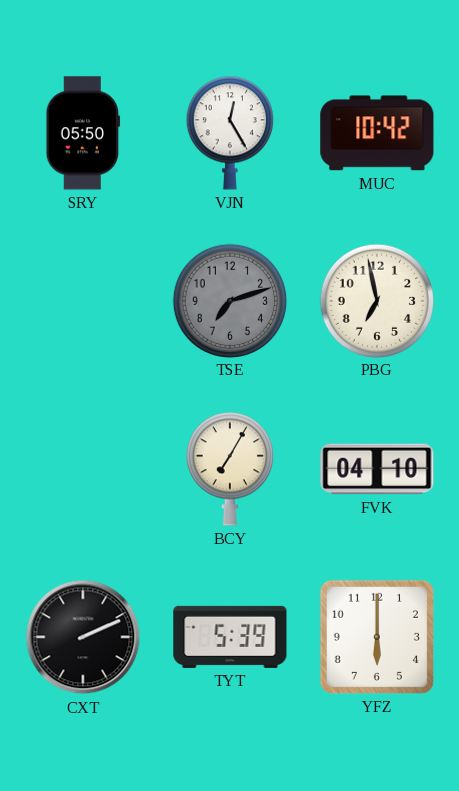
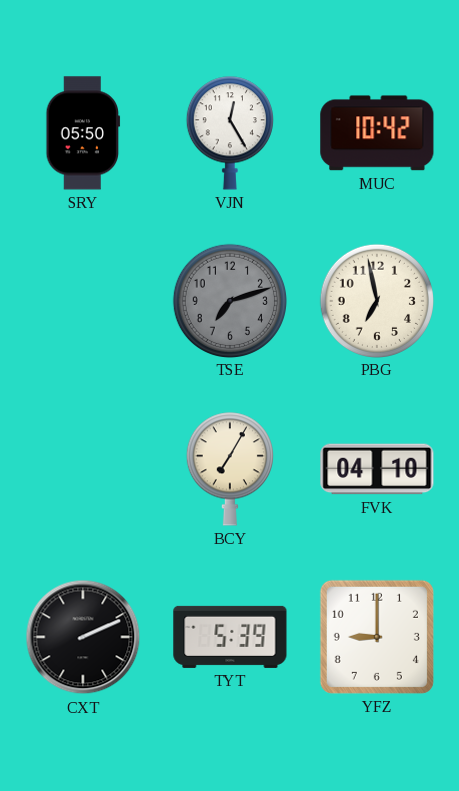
YFZ: 6:00 -> 9:00
